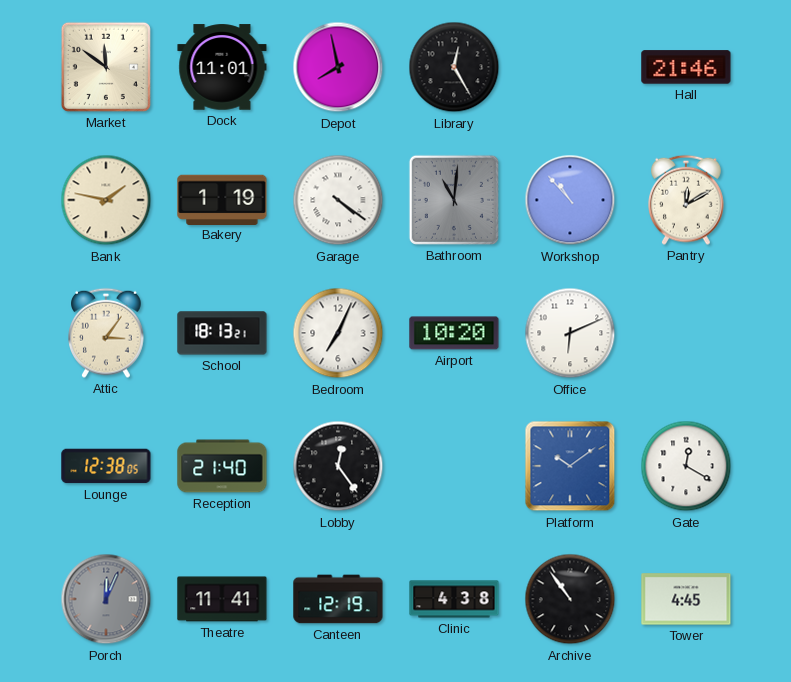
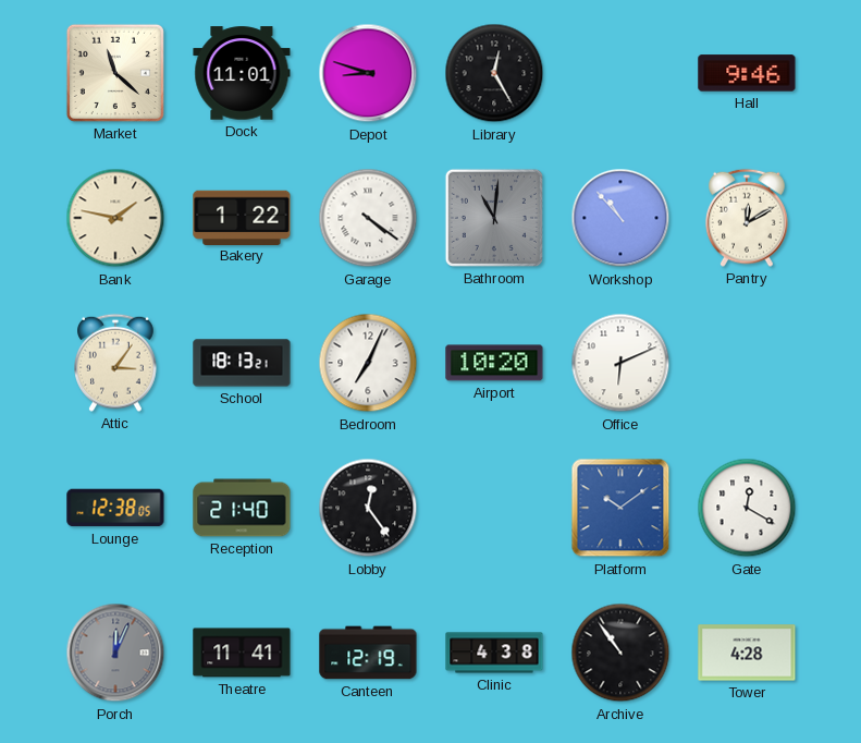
Market: 11:51 -> 11:22
Depot: 7:58 -> 8:48
Hall: 21:46 -> 9:46
Bakery: 1:19 -> 1:22
Tower: 4:45 -> 4:28
